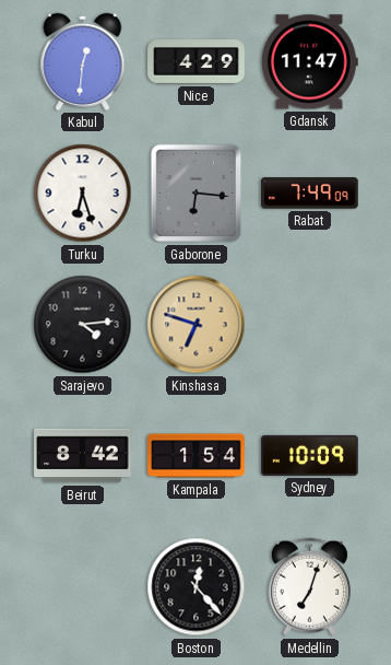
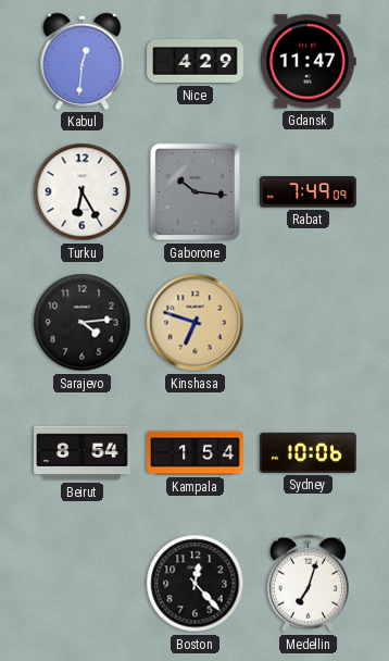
Turku: 6:27 -> 6:25
Gaborone: 6:16 -> 10:16
Beirut: 8:42 -> 8:54
Sydney: 10:09 -> 10:06
